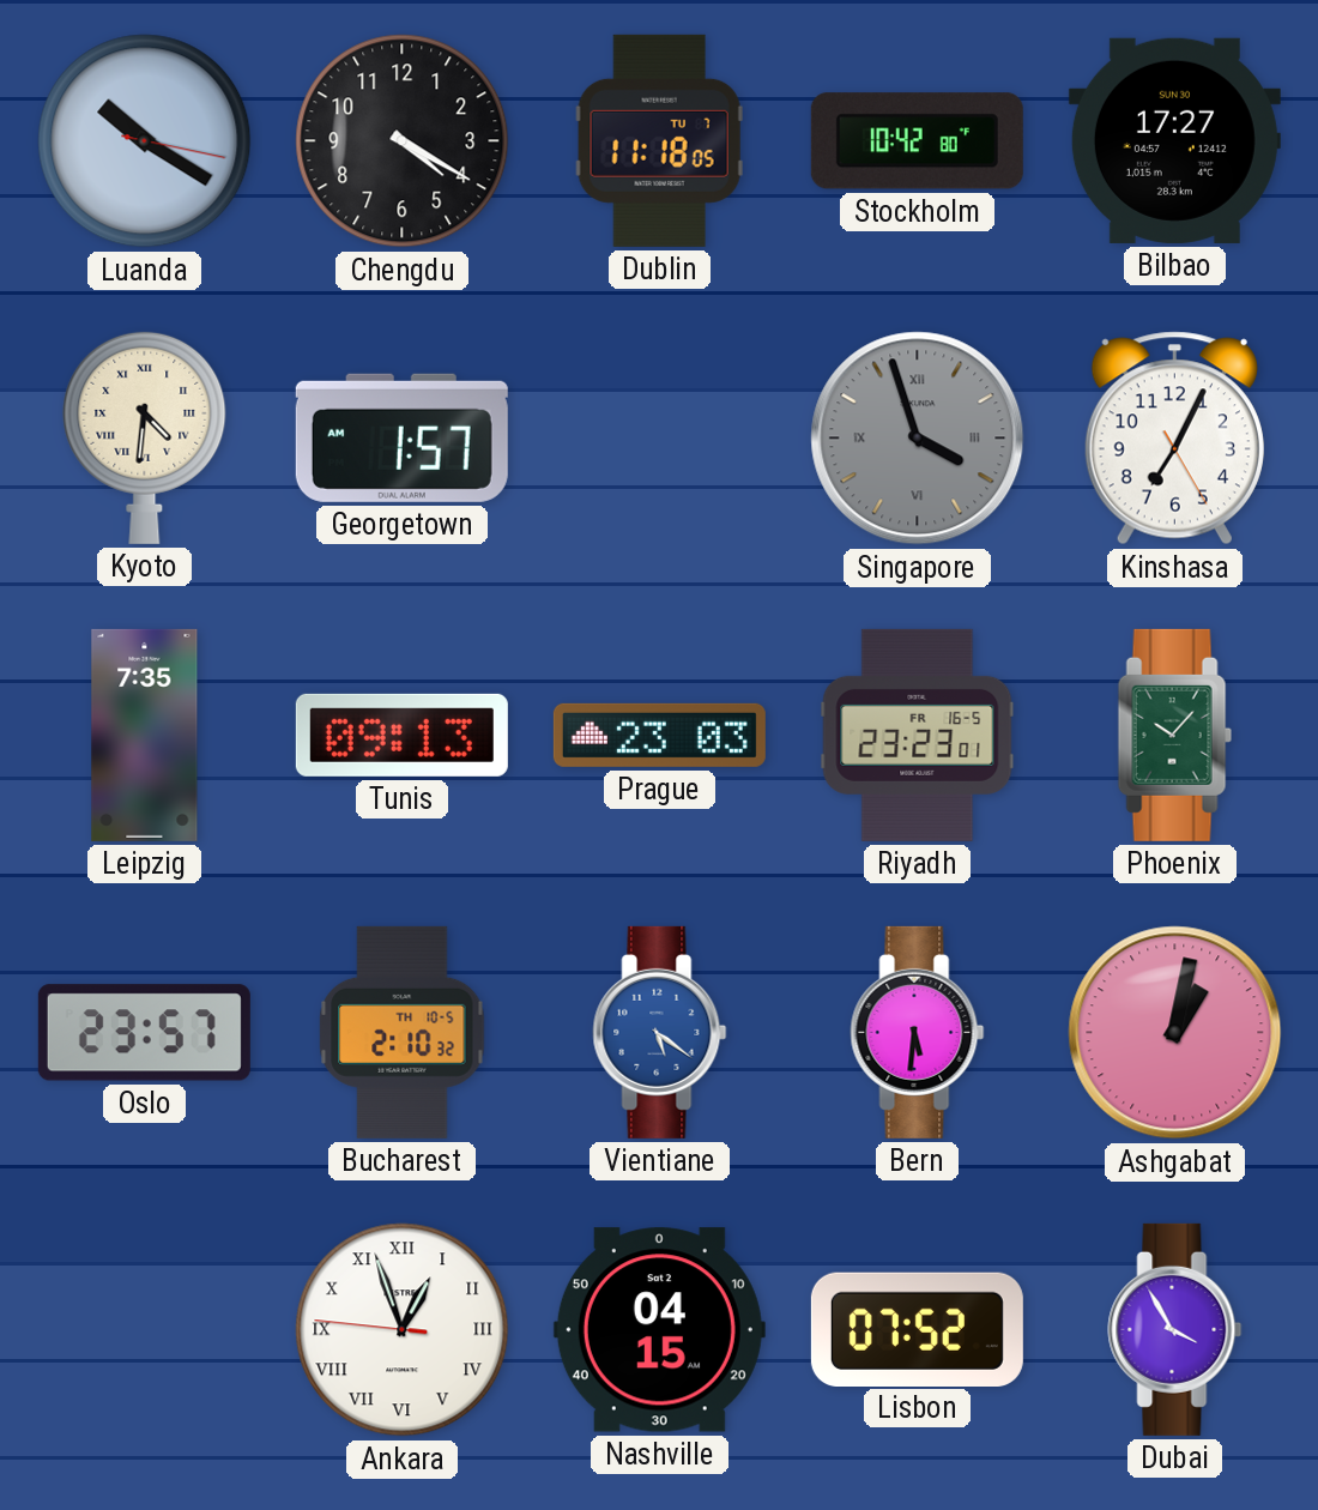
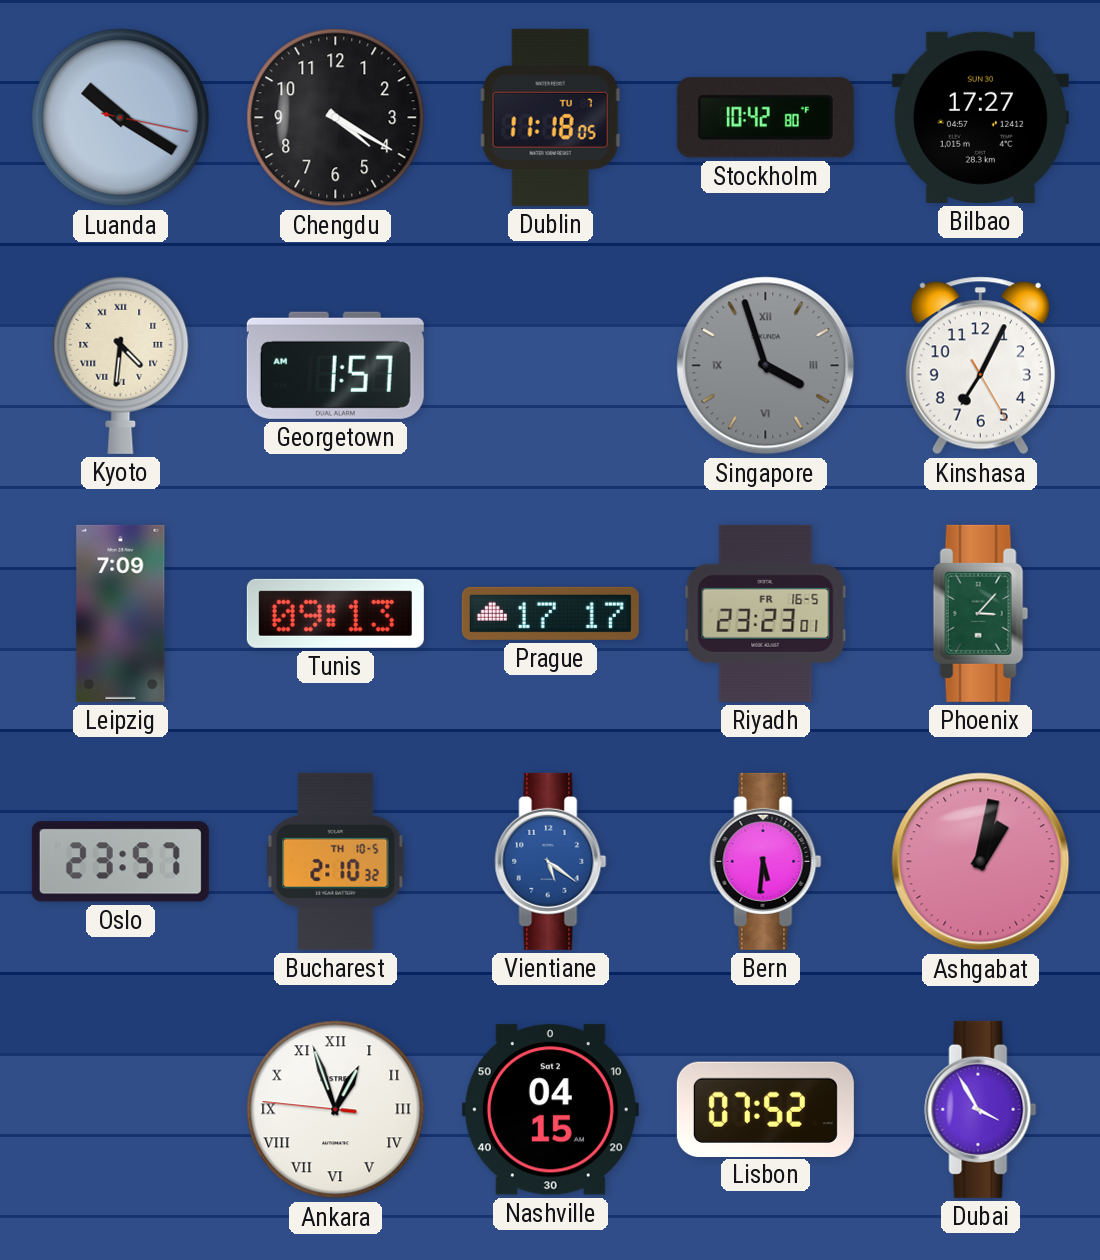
Leipzig: 7:35 -> 7:09
Prague: 23:03 -> 17:17
Phoenix: 10:07 -> 3:07
